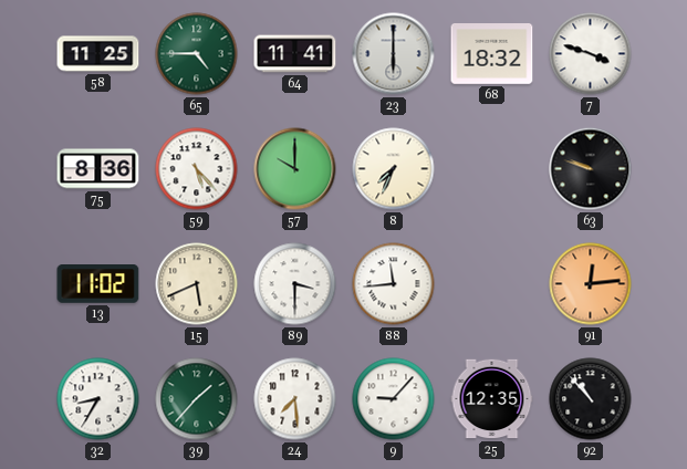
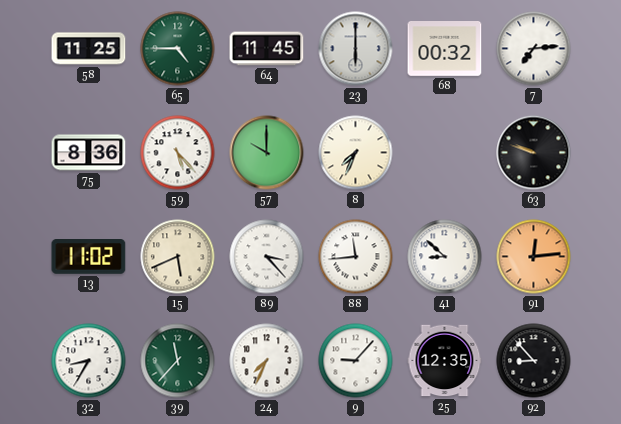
64: 11:41 -> 11:45
68: 18:32 -> 00:32
7: 3:48 -> 7:14
89: 3:30 -> 3:23
41: none -> 8:52
39: 1:37 -> 11:37
24: 7:29 -> 7:34
92: 10:53 -> 8:53
